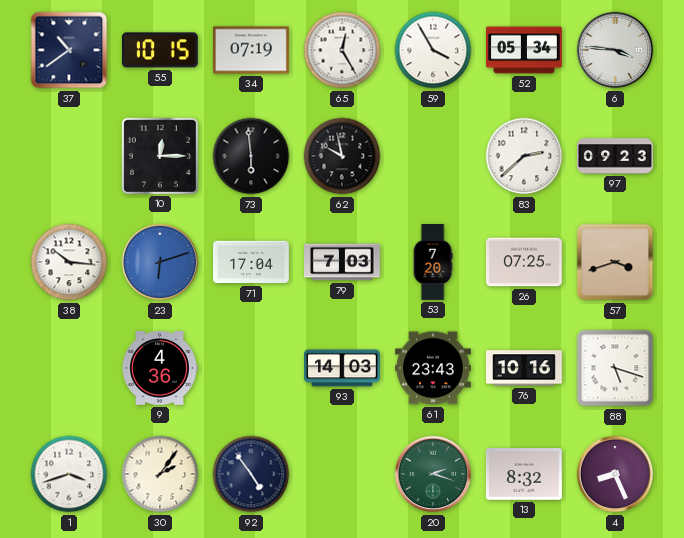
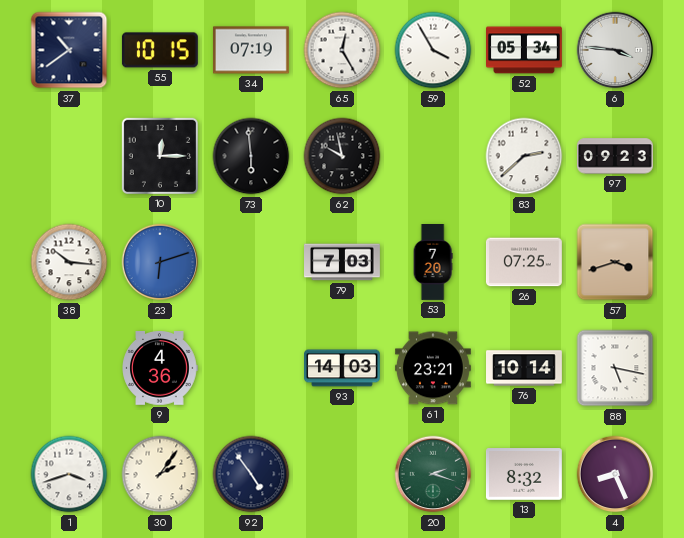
71: 17:04 -> none
61: 23:43 -> 23:21
76: 10:16 -> 10:14
88: 5:18 -> 5:17
